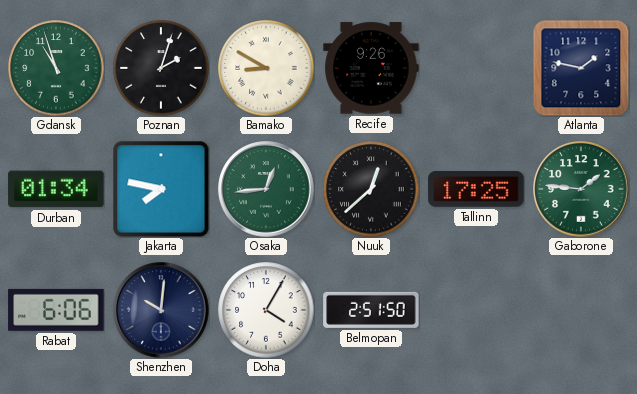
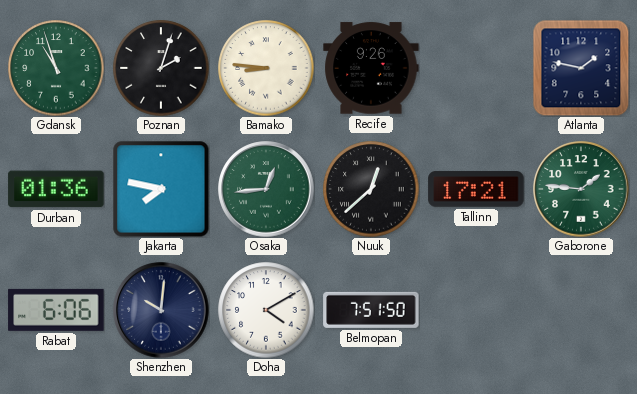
Bamako: 8:50 -> 8:46
Durban: 01:34 -> 01:36
Tallinn: 17:25 -> 17:21
Doha: 4:05 -> 4:10
Belmopan: 2:51 -> 7:51
